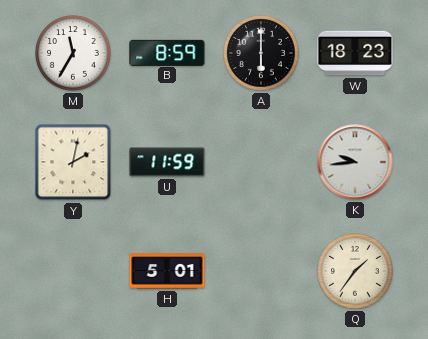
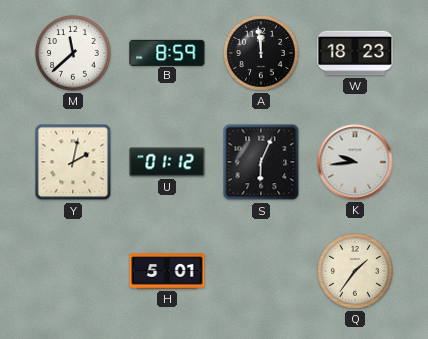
M: 11:35 -> 11:38
A: 6:00 -> 11:59
U: 11:59 -> 01:12
S: none -> 6:04
